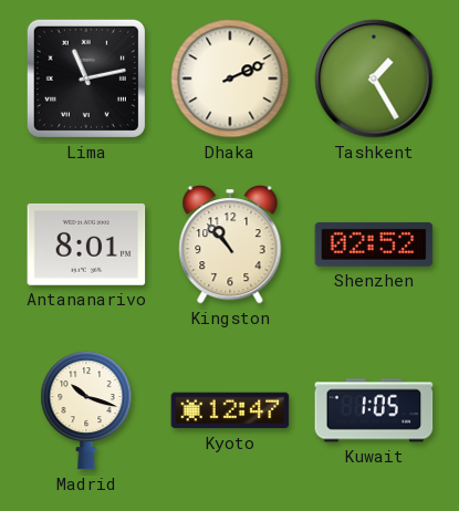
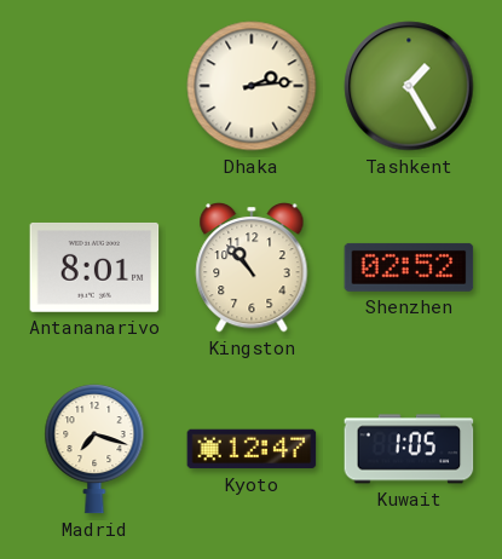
Lima: 11:13 -> none
Dhaka: 2:11 -> 2:14
Madrid: 10:18 -> 7:18
